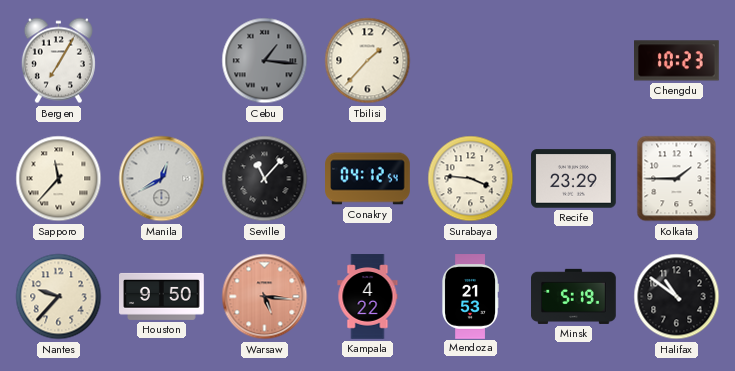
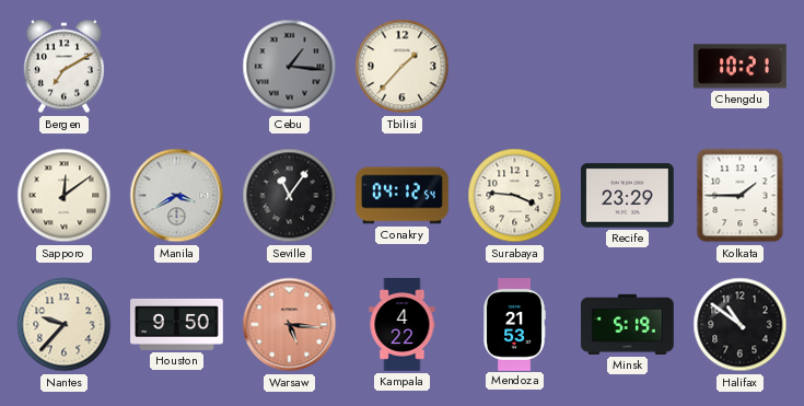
Bergen: 7:05 -> 7:10
Chengdu: 10:23 -> 10:21
Sapporo: 11:37 -> 12:09
Manila: 12:40 -> 3:40
Seville: 11:07 -> 11:06
